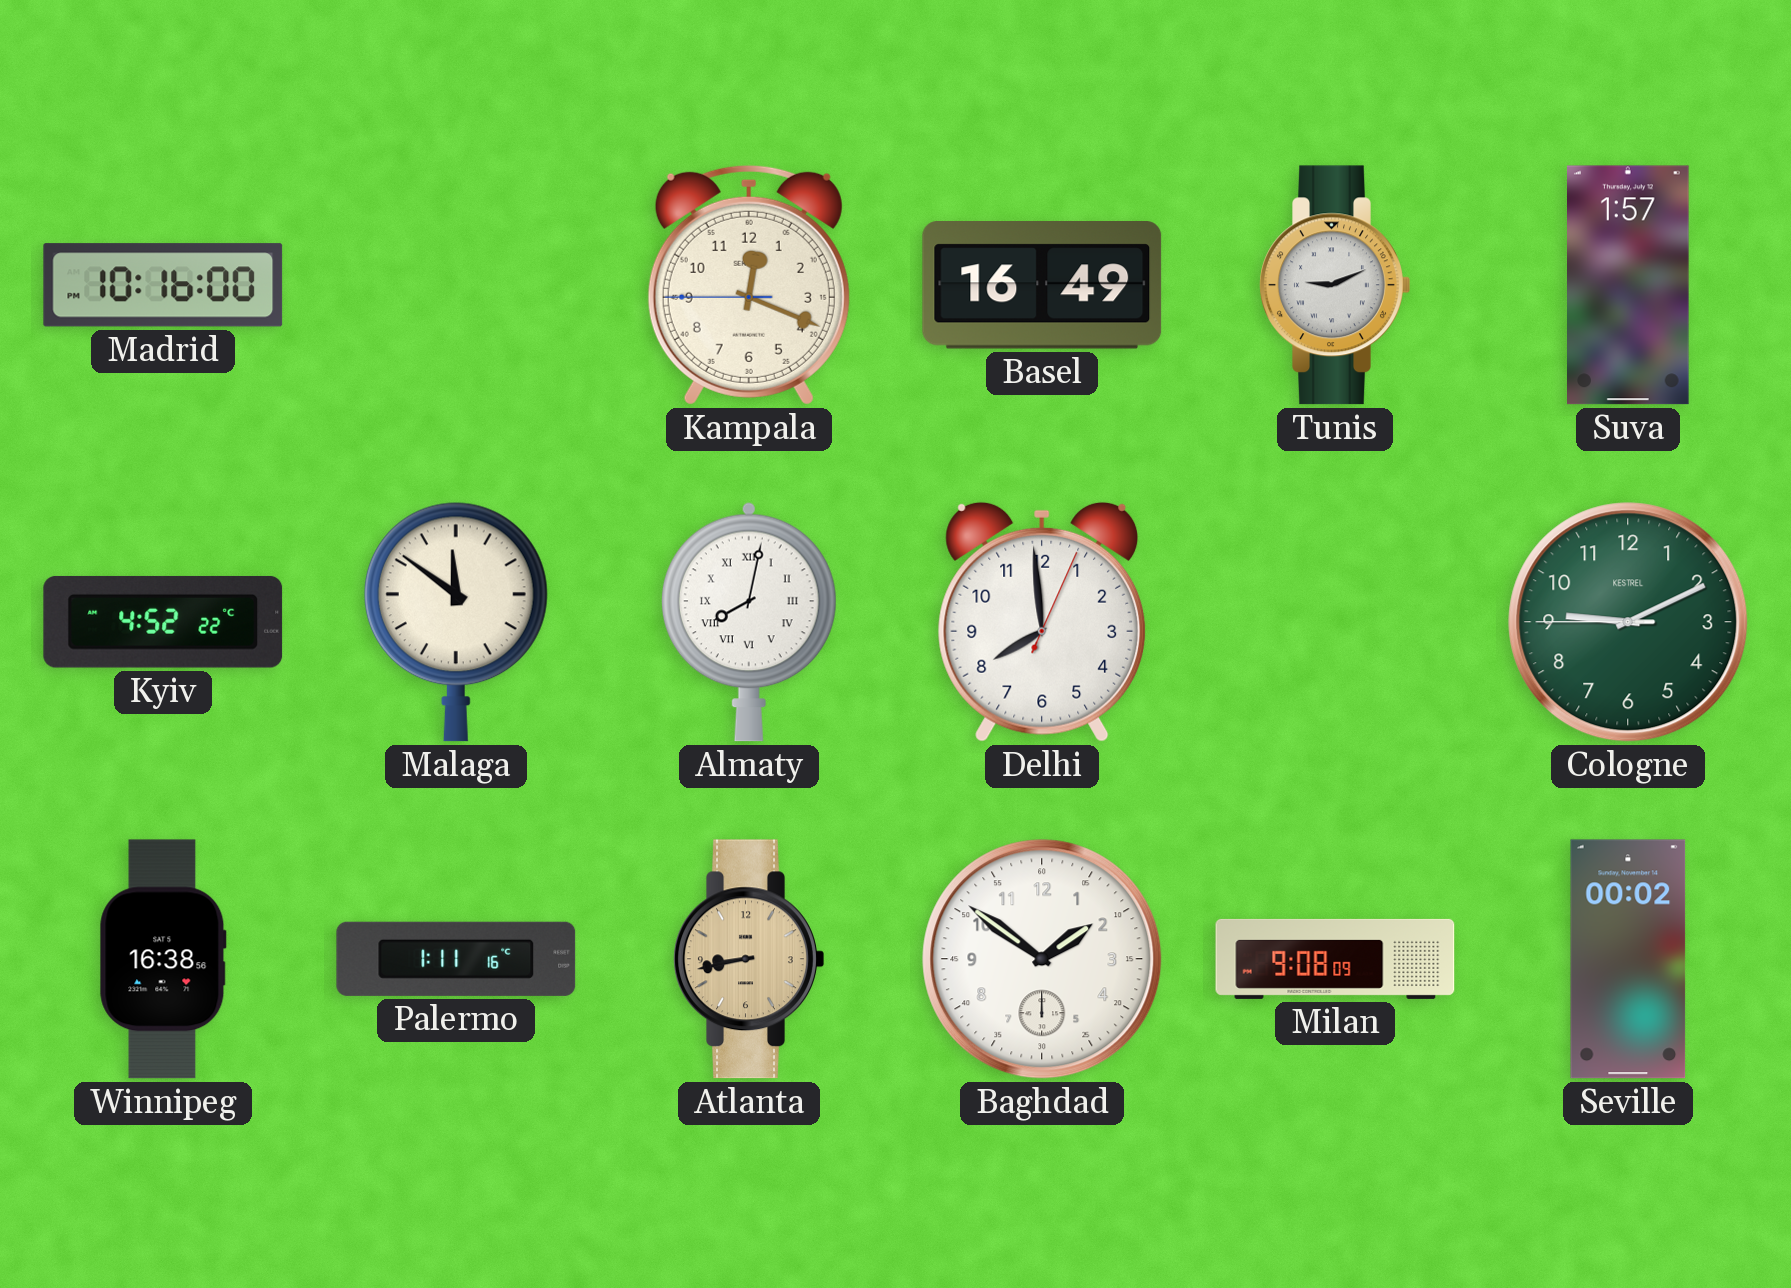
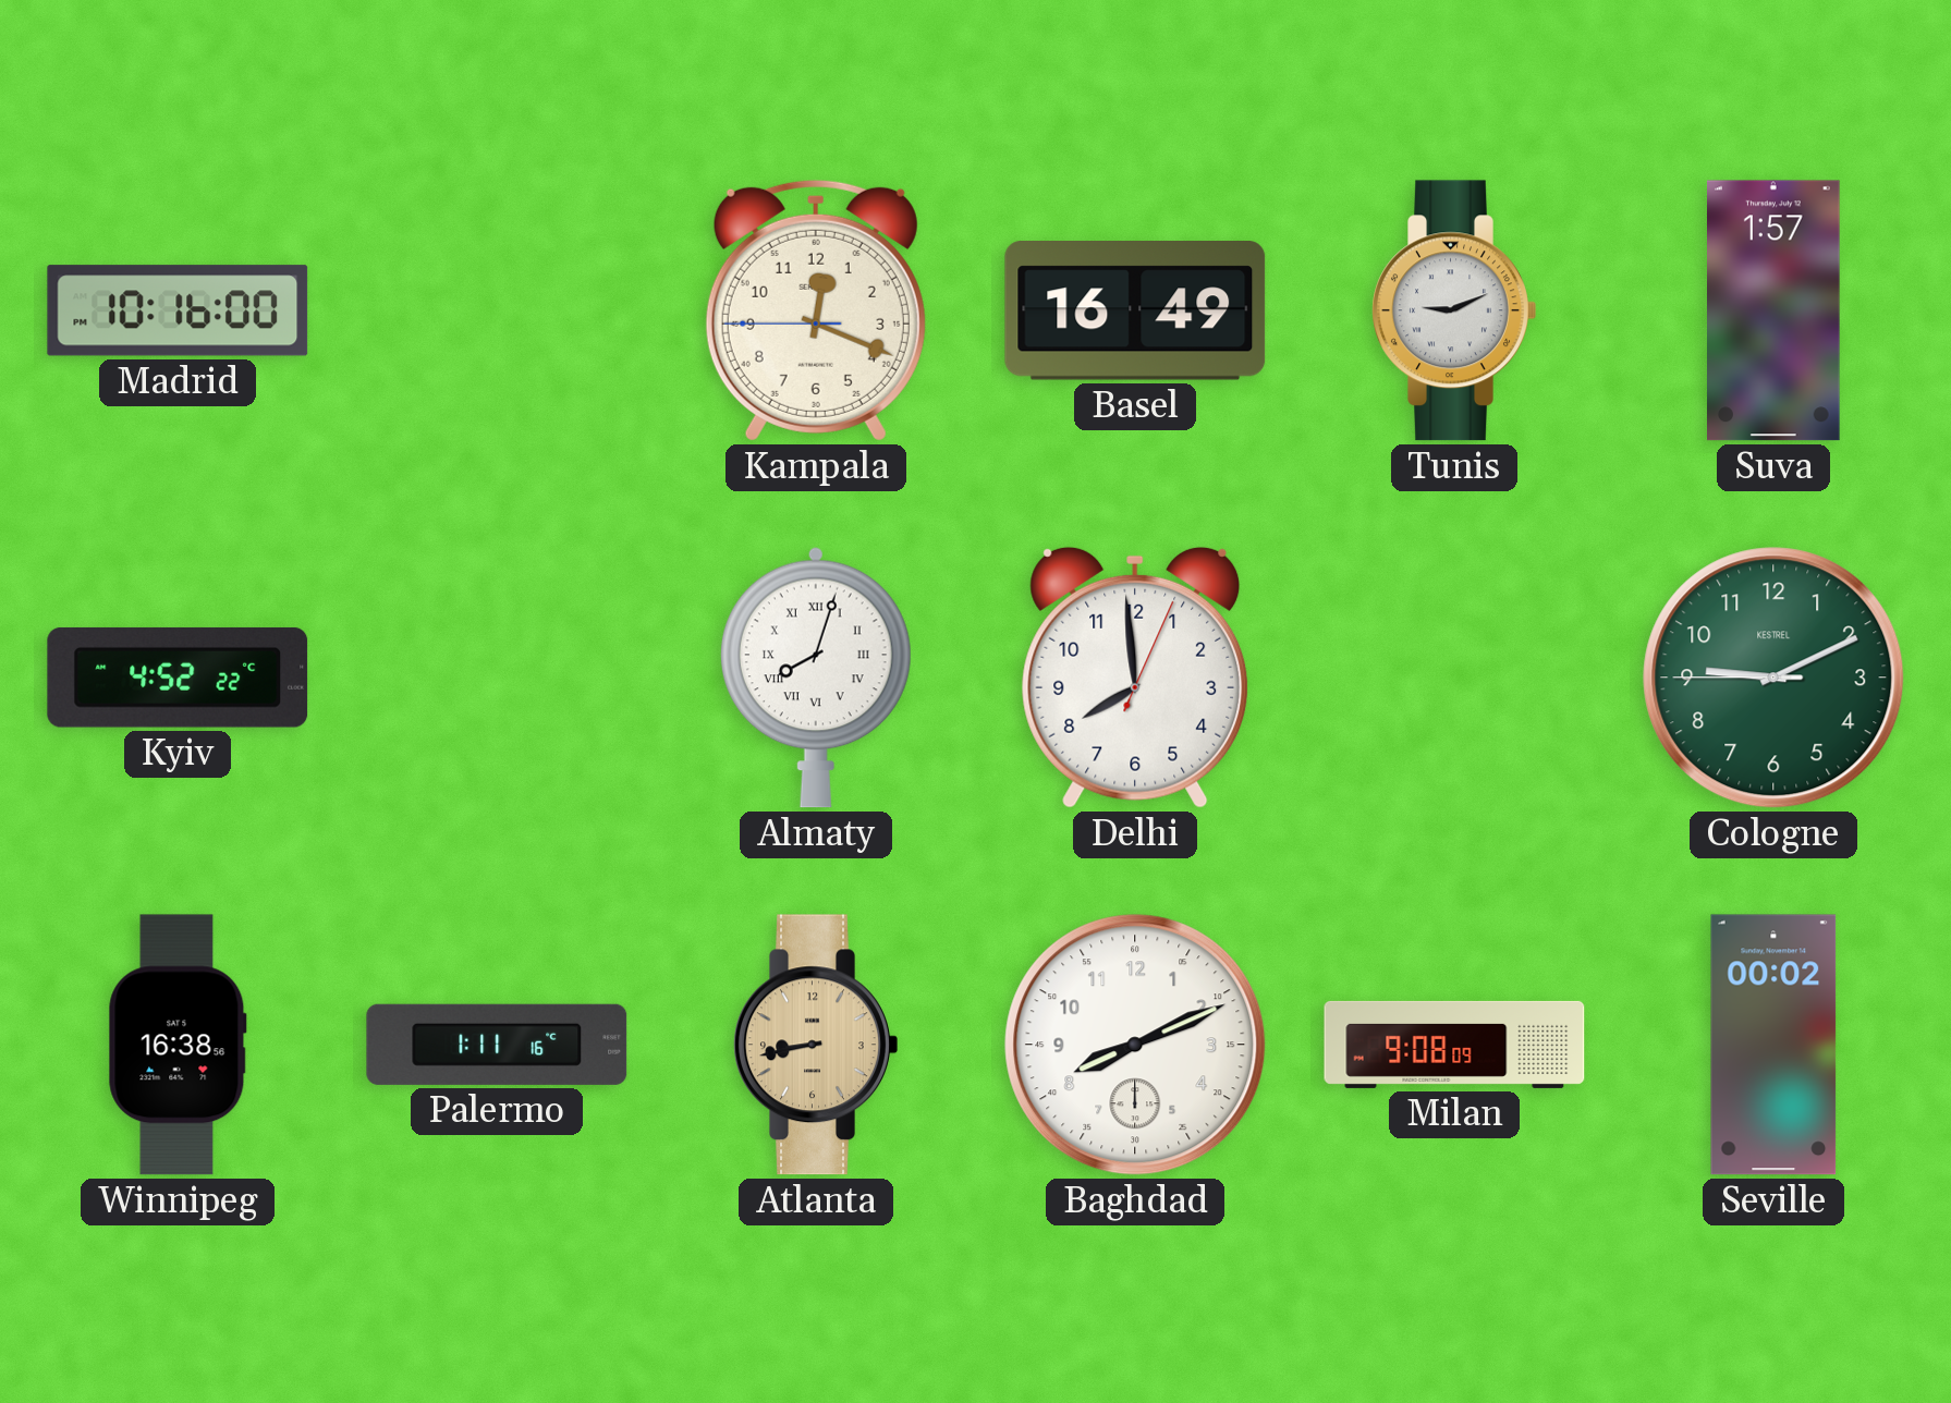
Malaga: 11:51 -> none
Almaty: 8:02 -> 8:03
Baghdad: 1:51 -> 8:11
